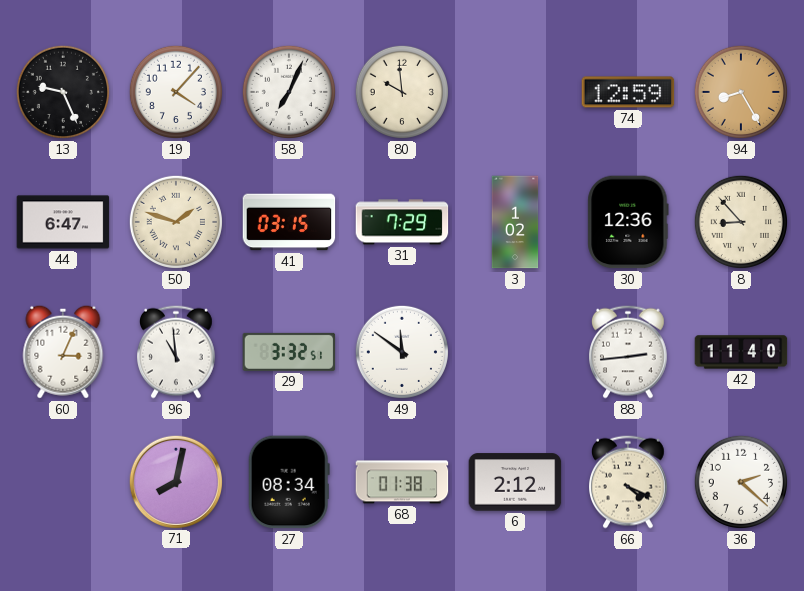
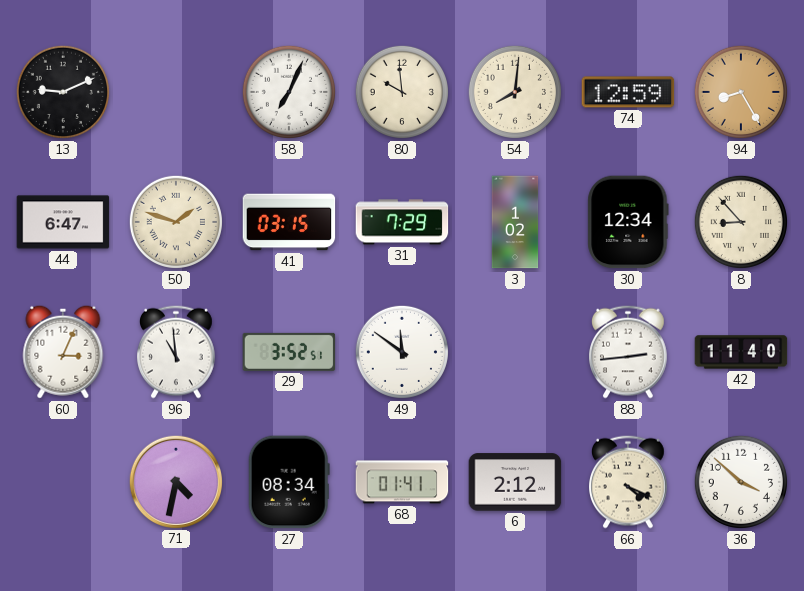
13: 9:26 -> 9:11
19: 4:07 -> none
54: none -> 8:01
30: 12:36 -> 12:34
29: 3:32 -> 3:52
71: 8:02 -> 4:32
68: 01:38 -> 01:41
36: 2:22 -> 3:52
